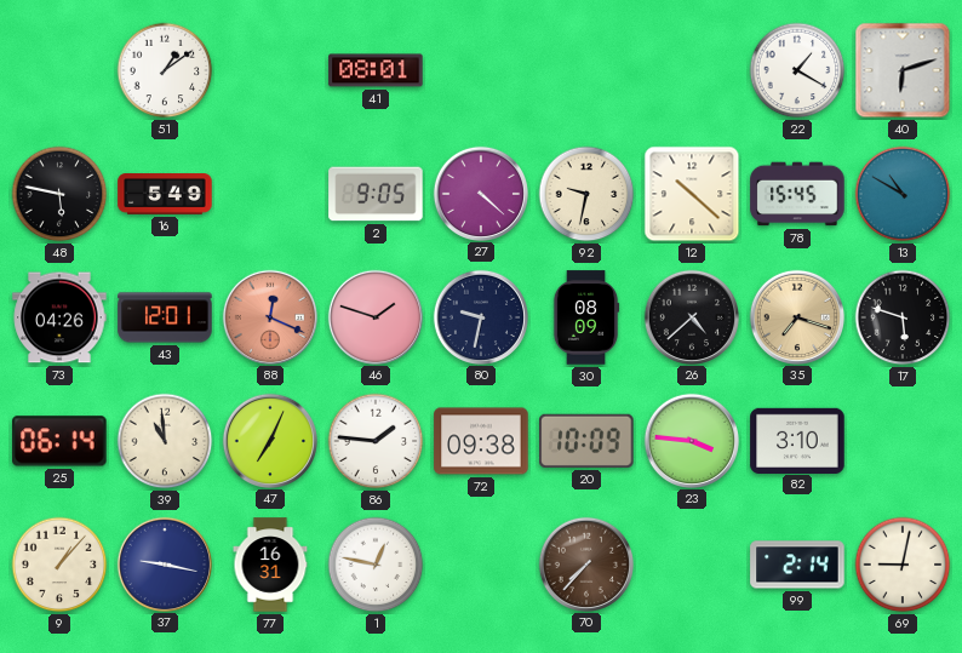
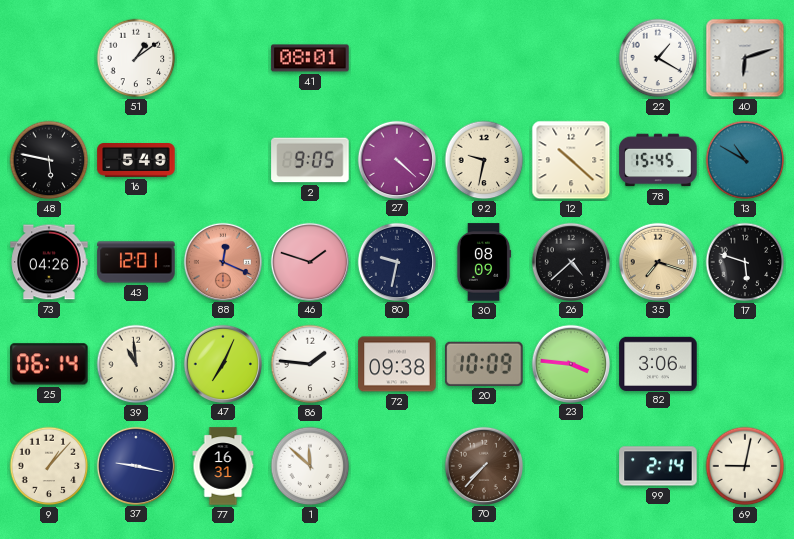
82: 3:10 -> 3:06
1: 12:47 -> 11:52
